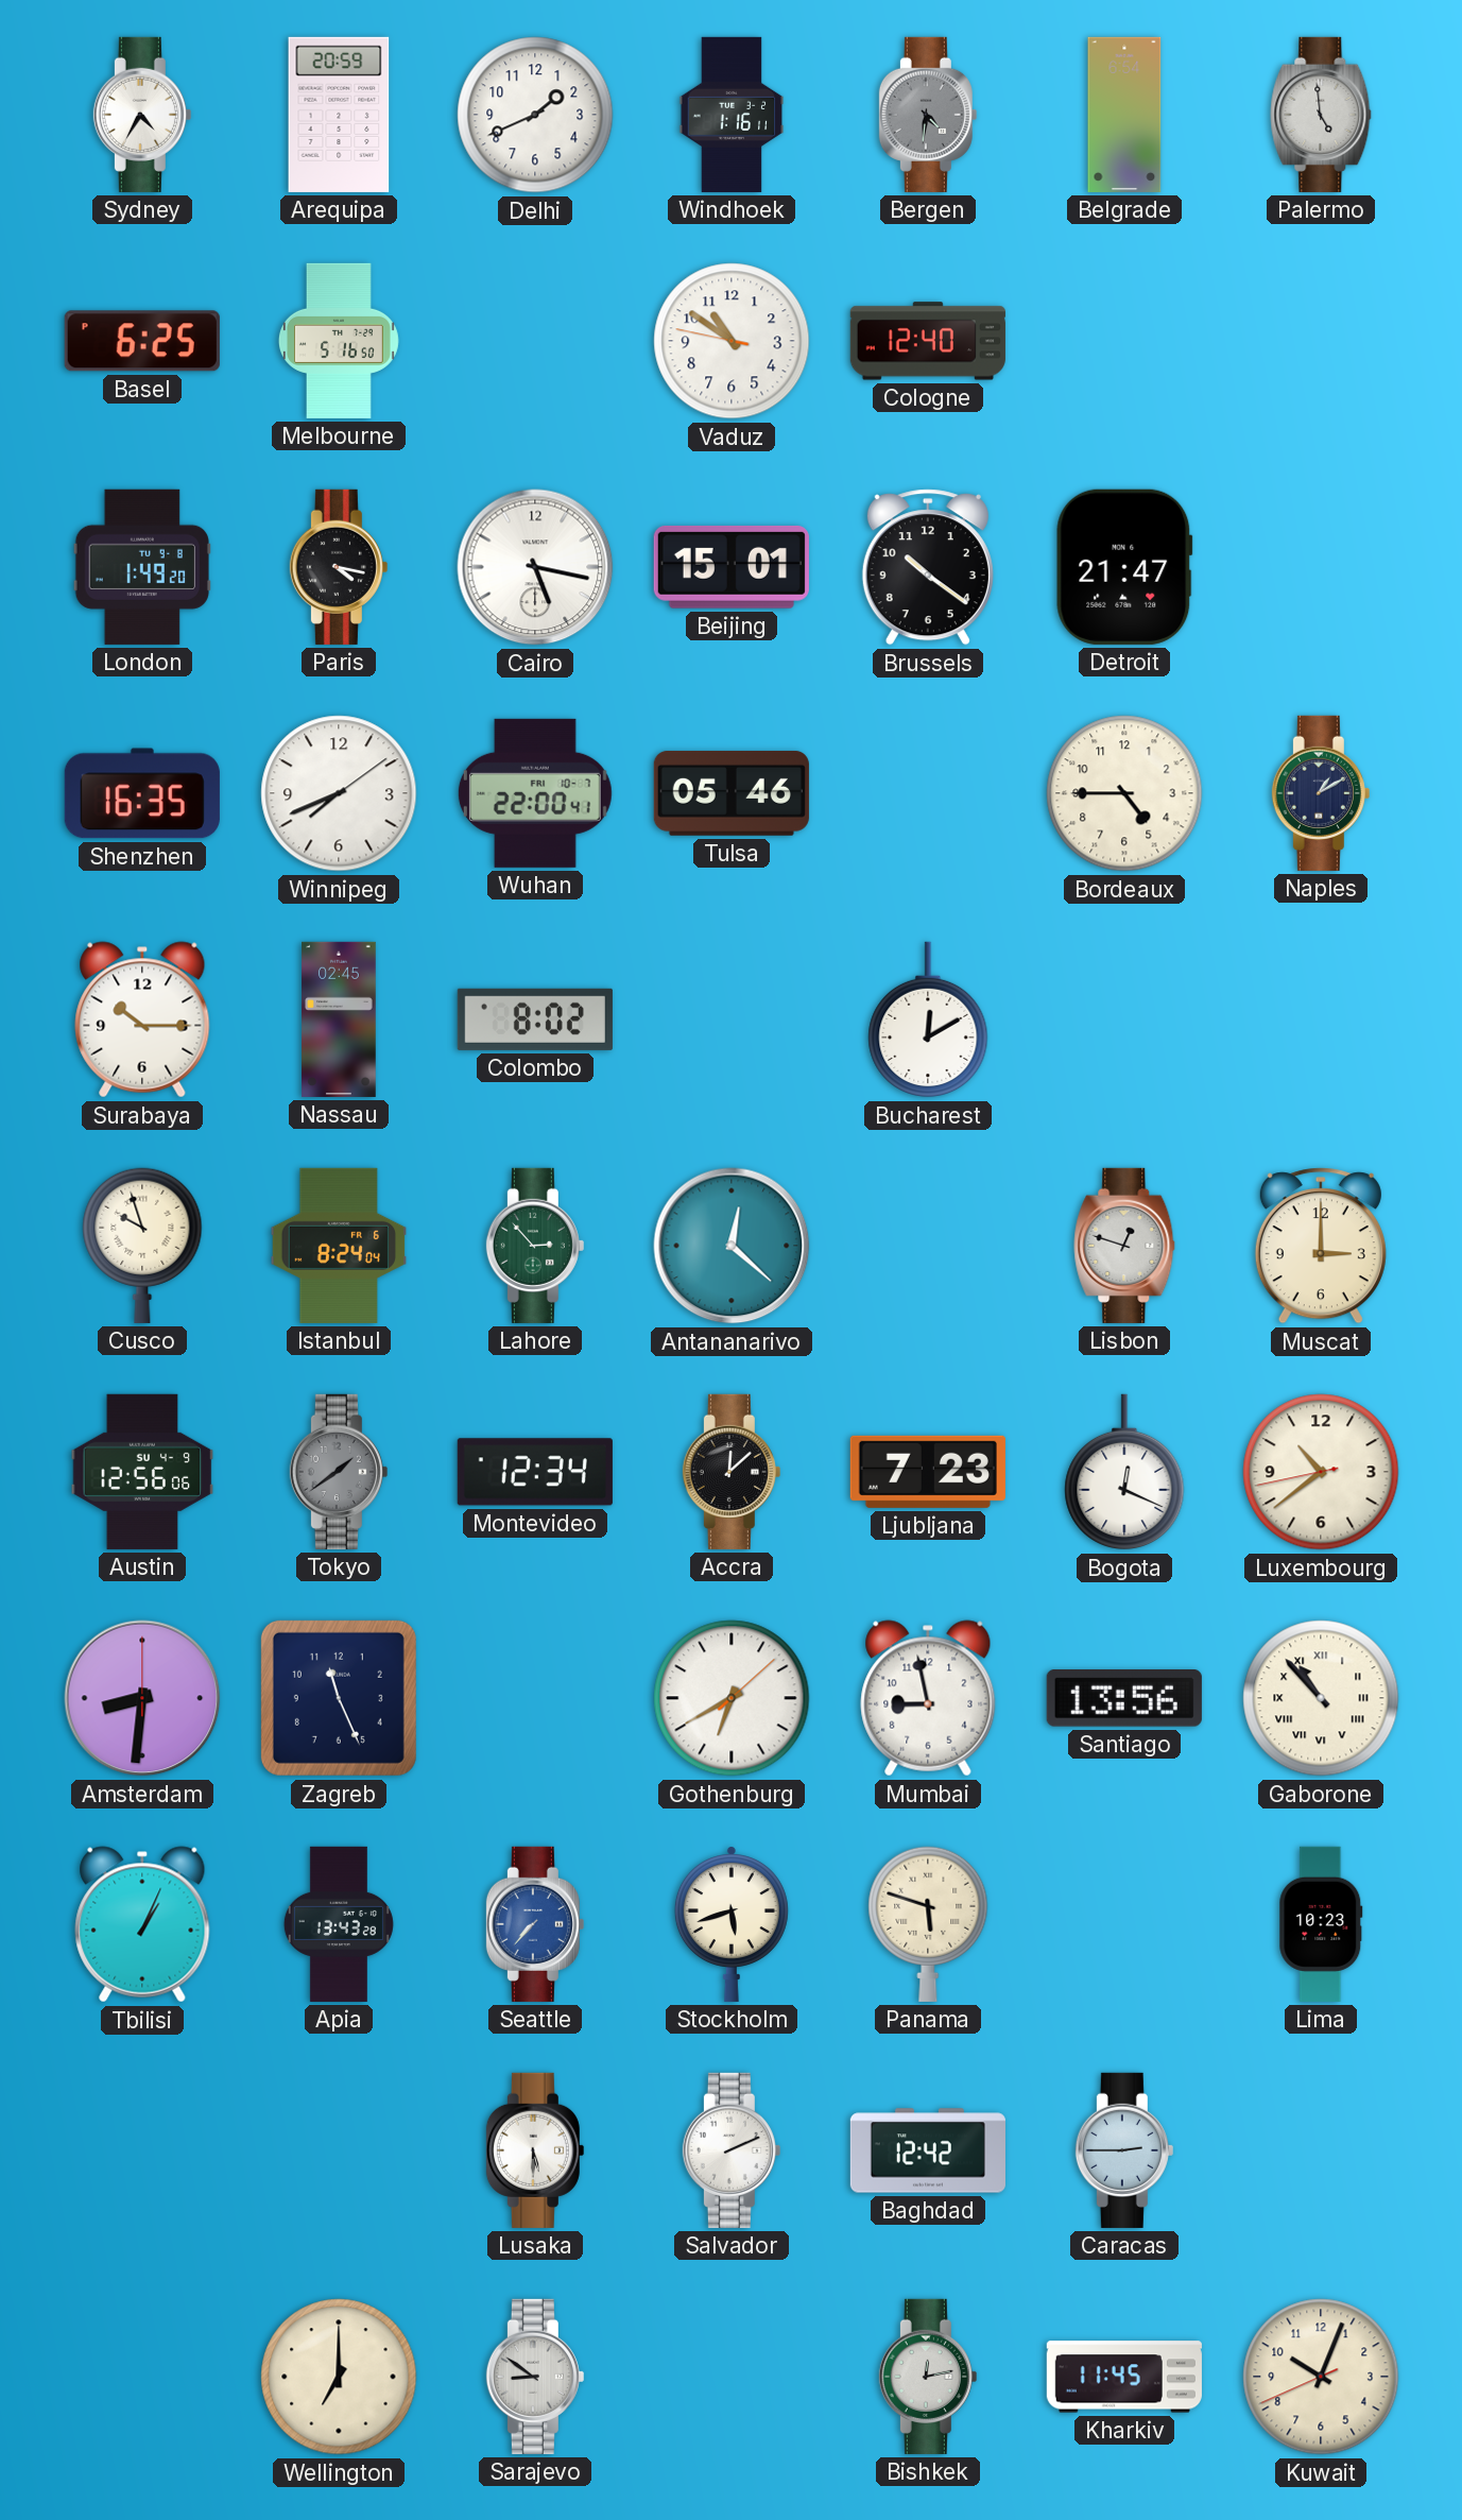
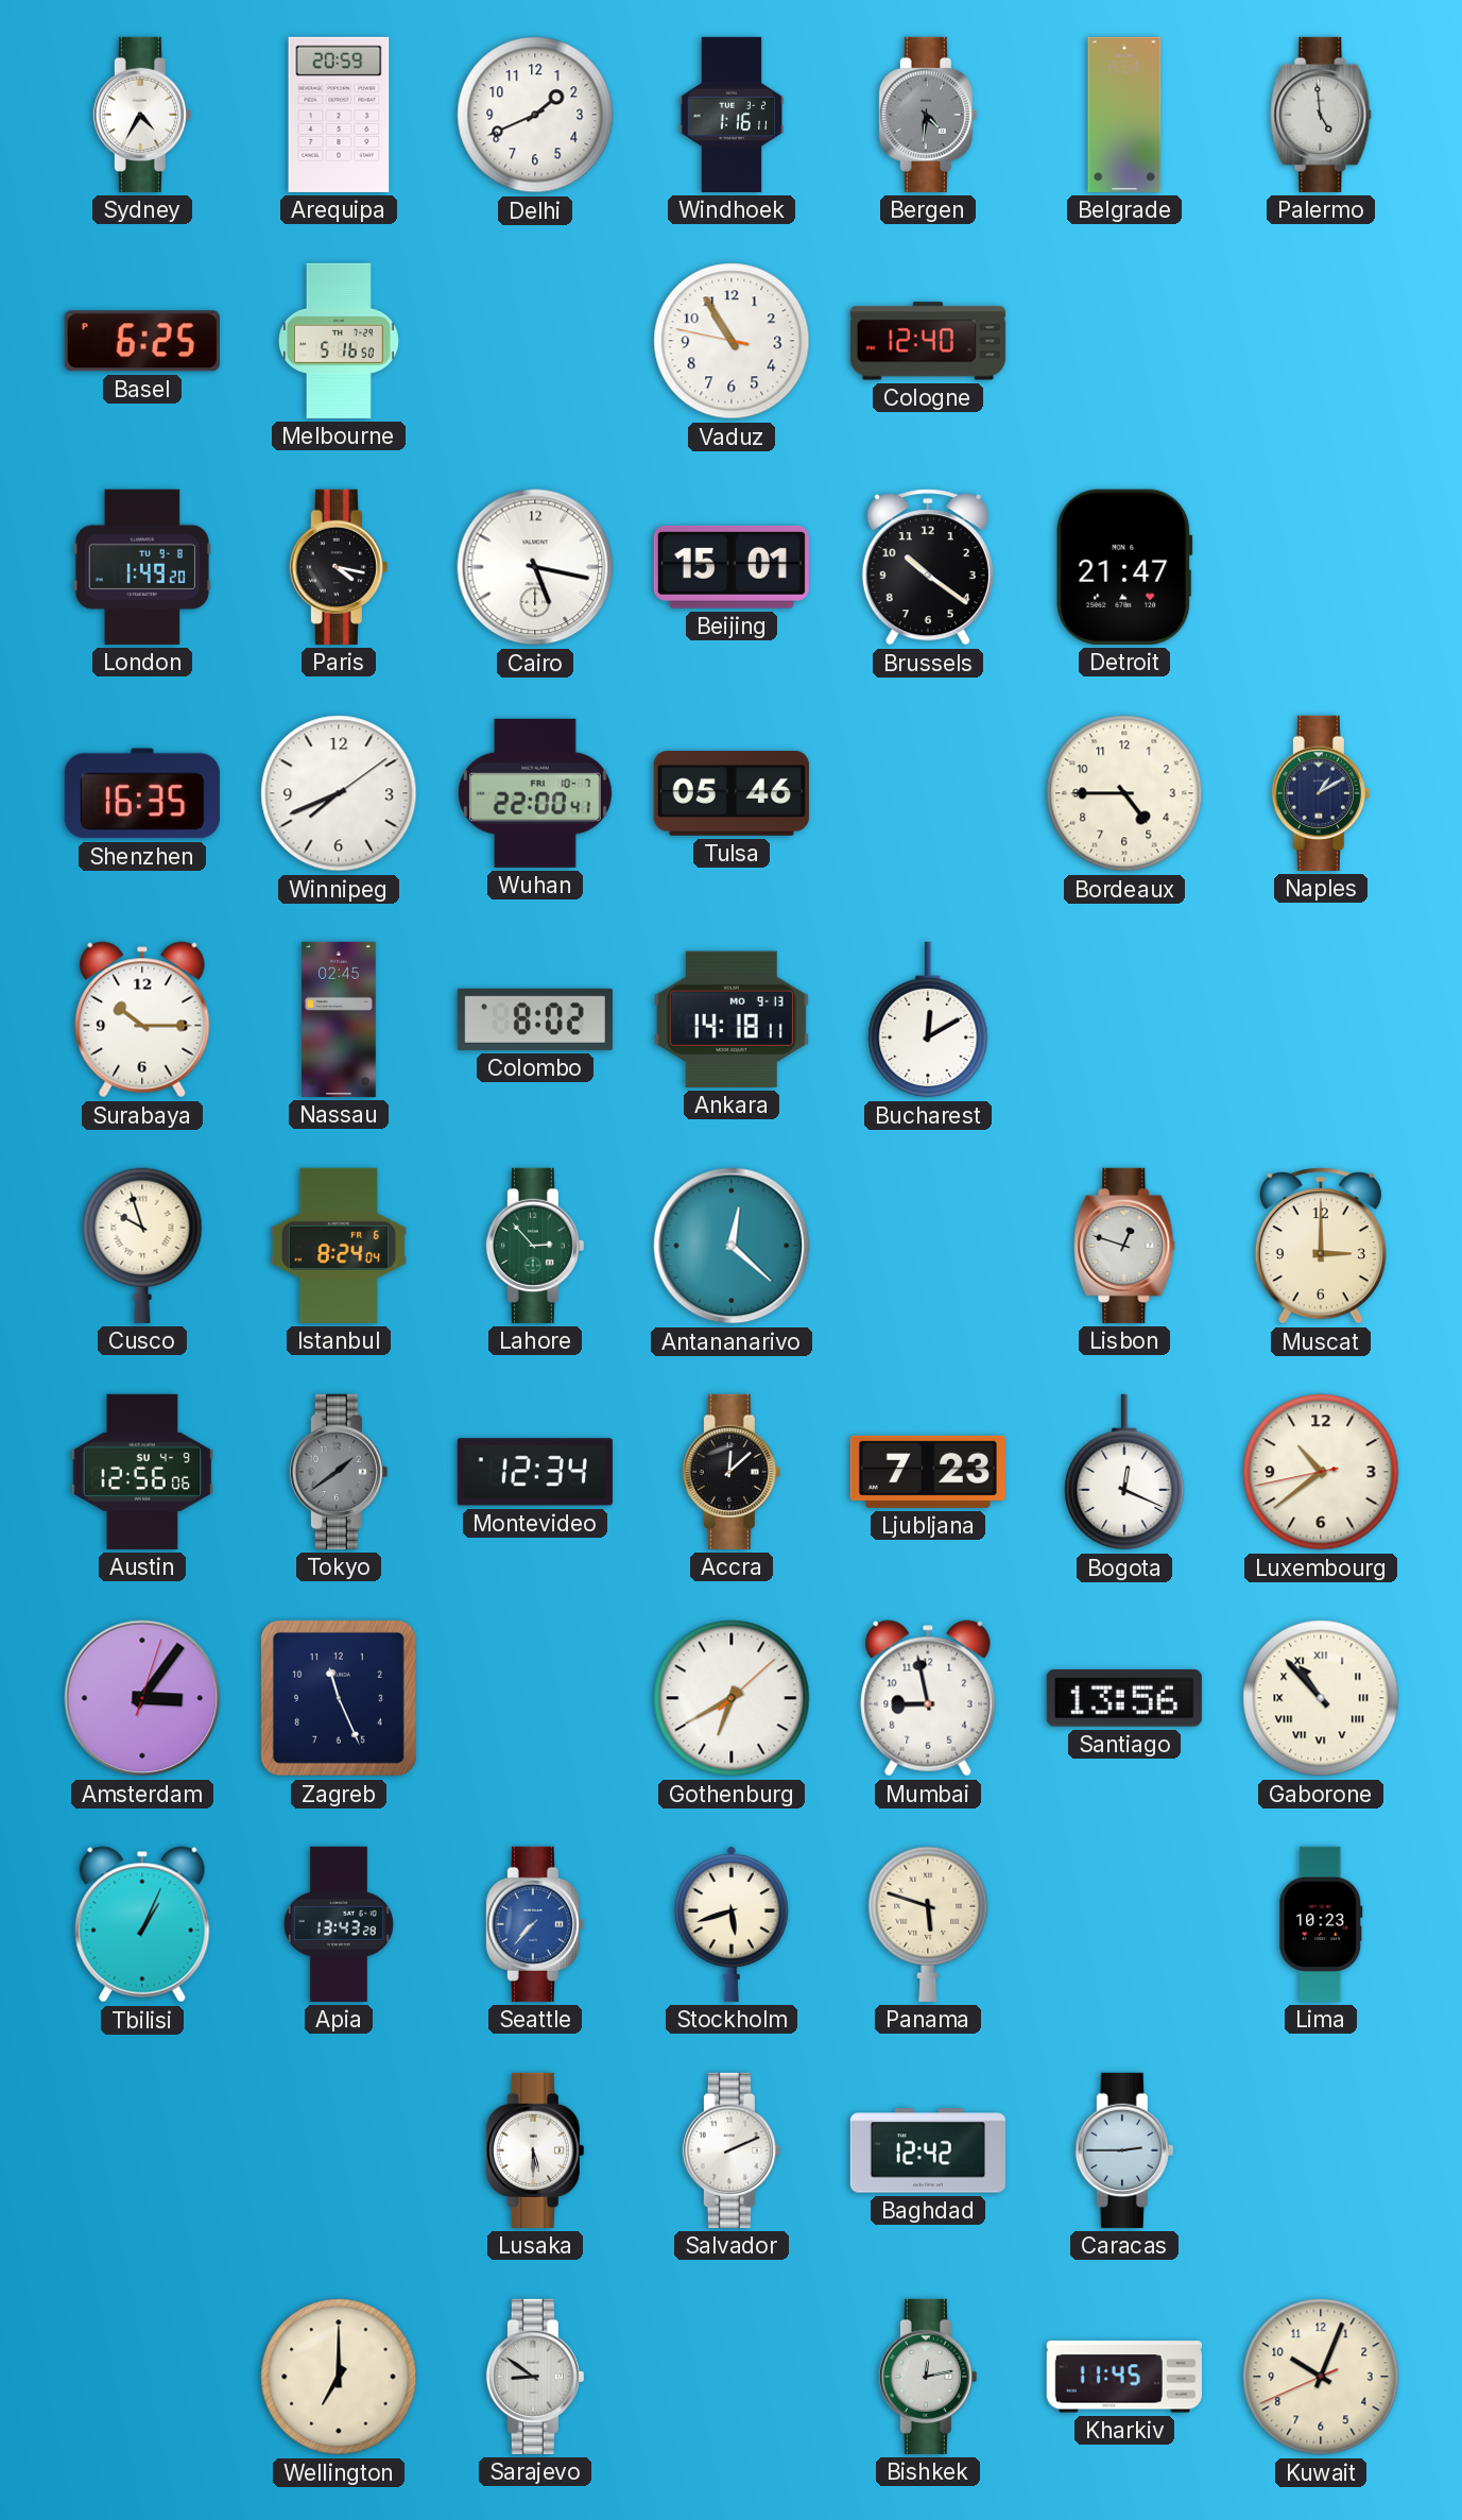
Vaduz: 10:50 -> 10:54
Ankara: none -> 14:18
Amsterdam: 8:31 -> 3:06
